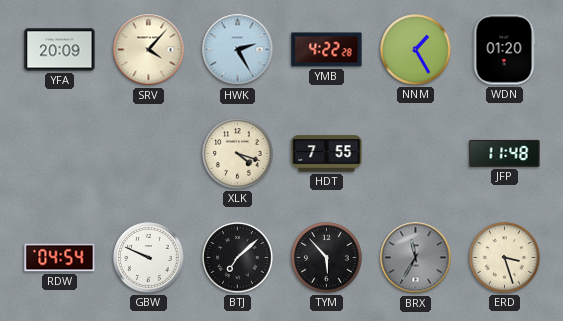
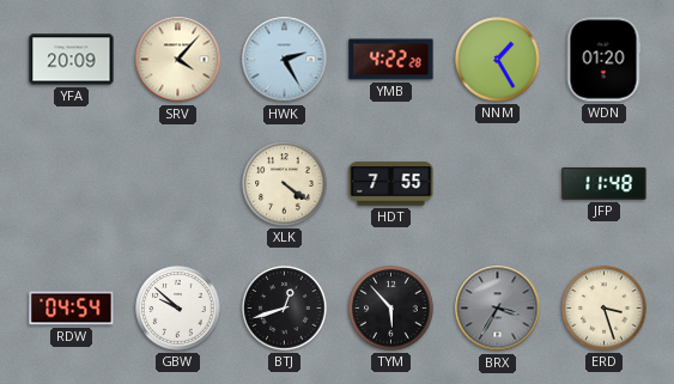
XLK: 4:18 -> 4:21
GBW: 9:49 -> 9:52
BTJ: 7:08 -> 12:42
BRX: 11:35 -> 3:35
